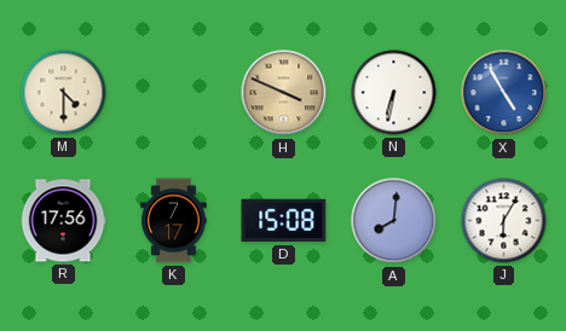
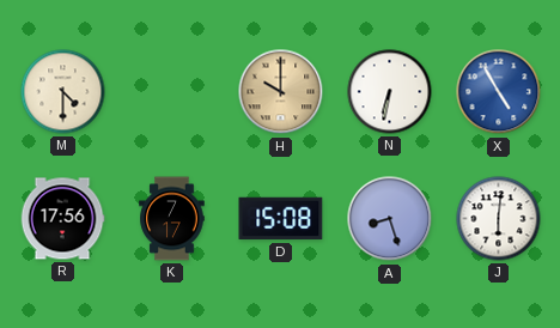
H: 3:49 -> 10:00
A: 8:01 -> 8:27
J: 6:05 -> 6:01
